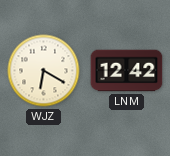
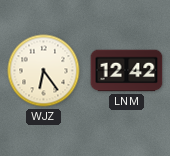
WJZ: 6:20 -> 6:24
